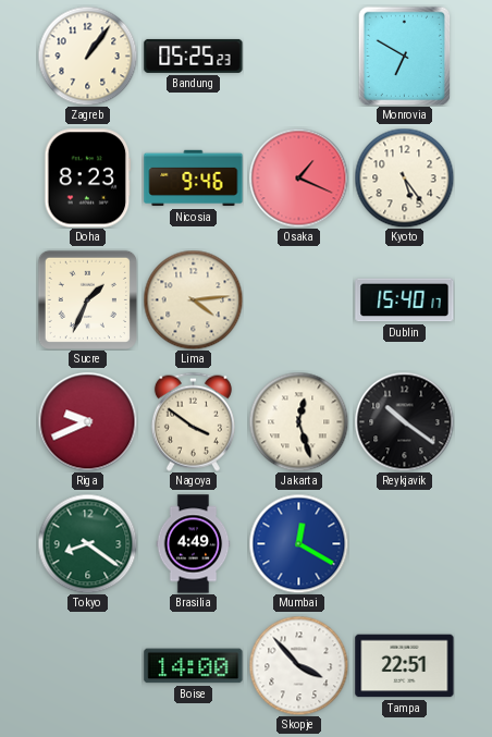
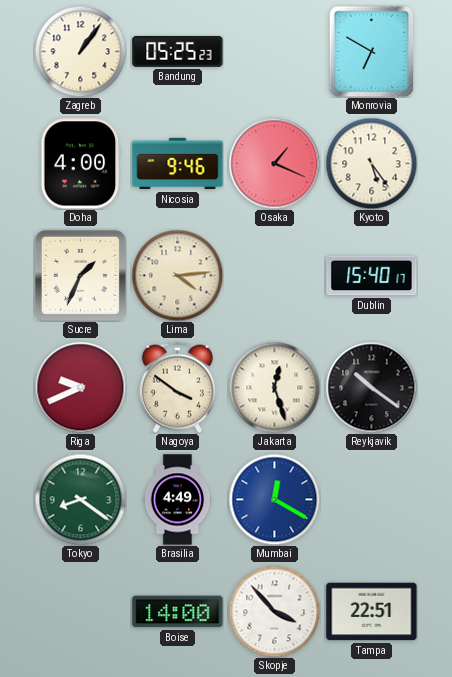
Doha: 8:23 -> 4:00
